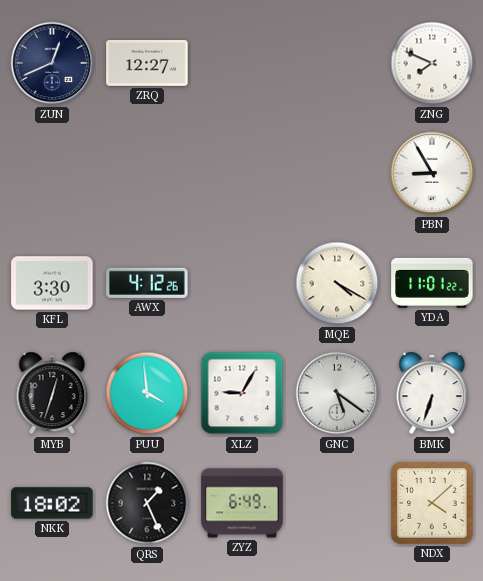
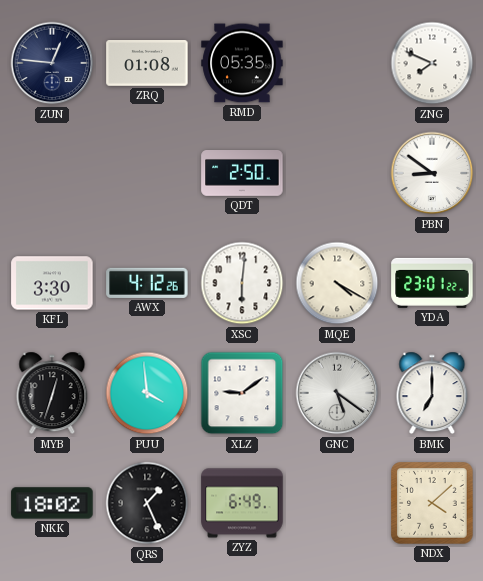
ZUN: 12:41 -> 12:46
ZRQ: 12:27 -> 01:08
RMD: none -> 05:35
QDT: none -> 2:50
PBN: 8:55 -> 8:51
XSC: none -> 6:01
YDA: 11:01 -> 23:01
XLZ: 9:05 -> 9:09
BMK: 6:33 -> 7:00
